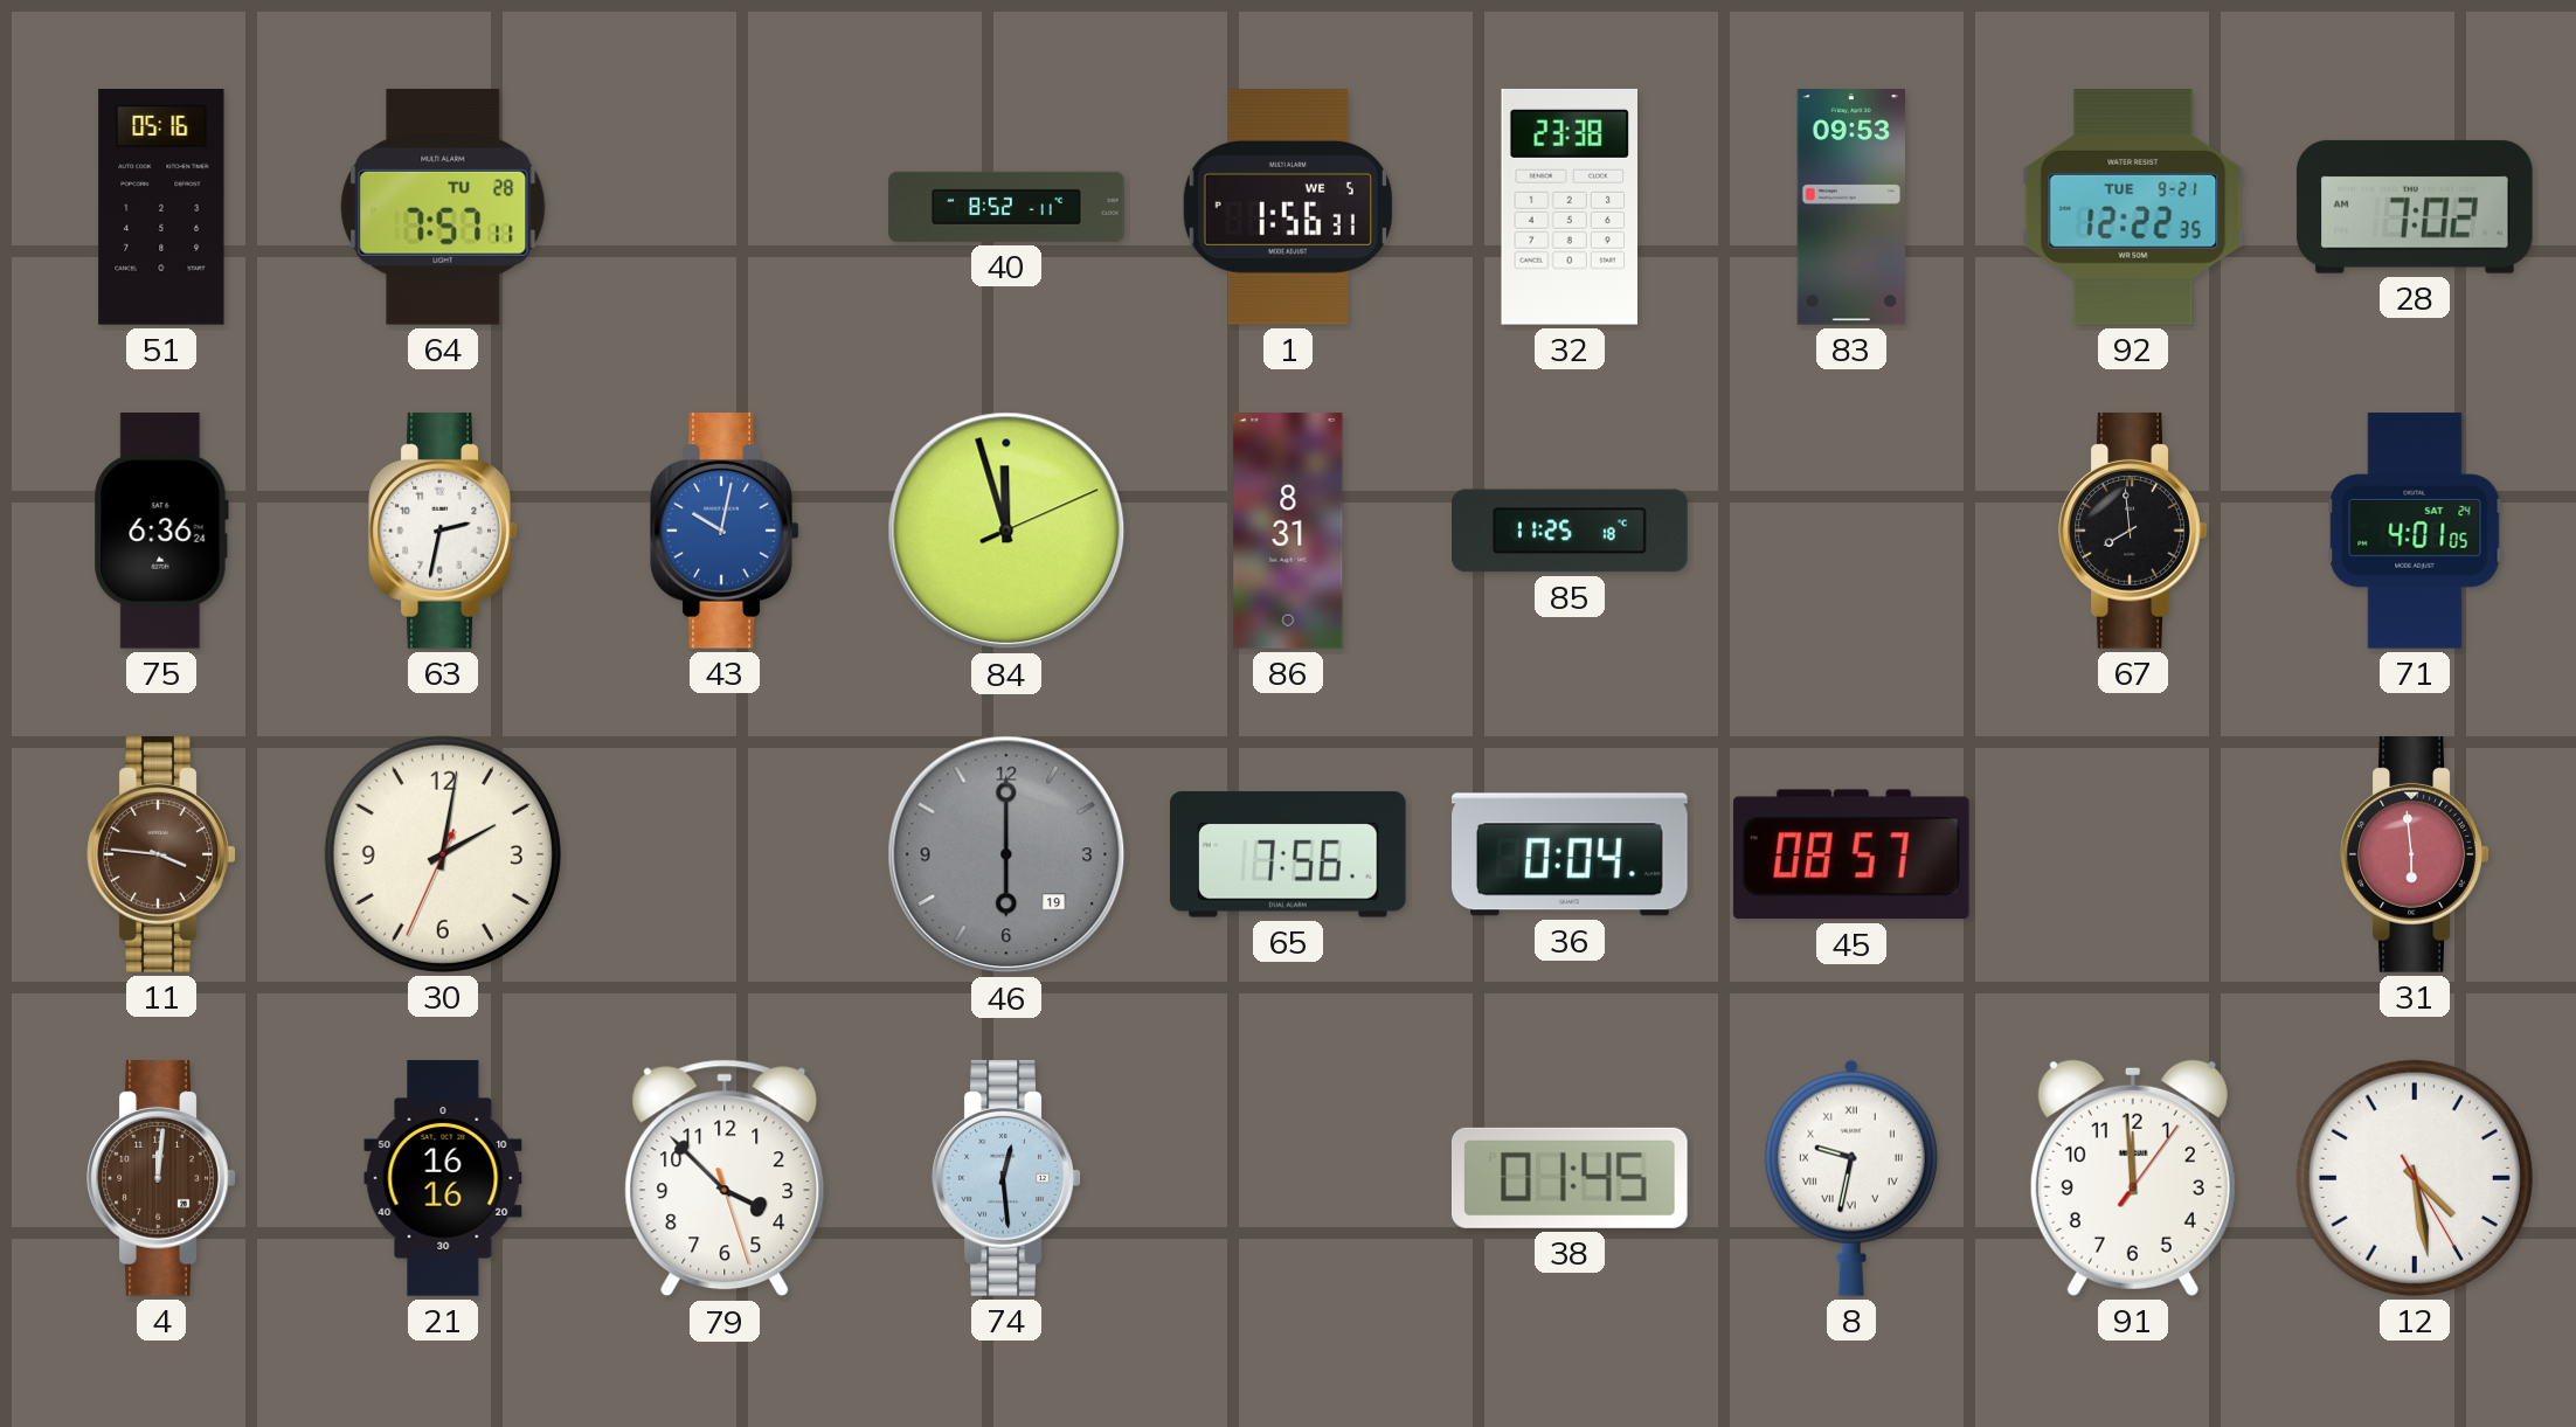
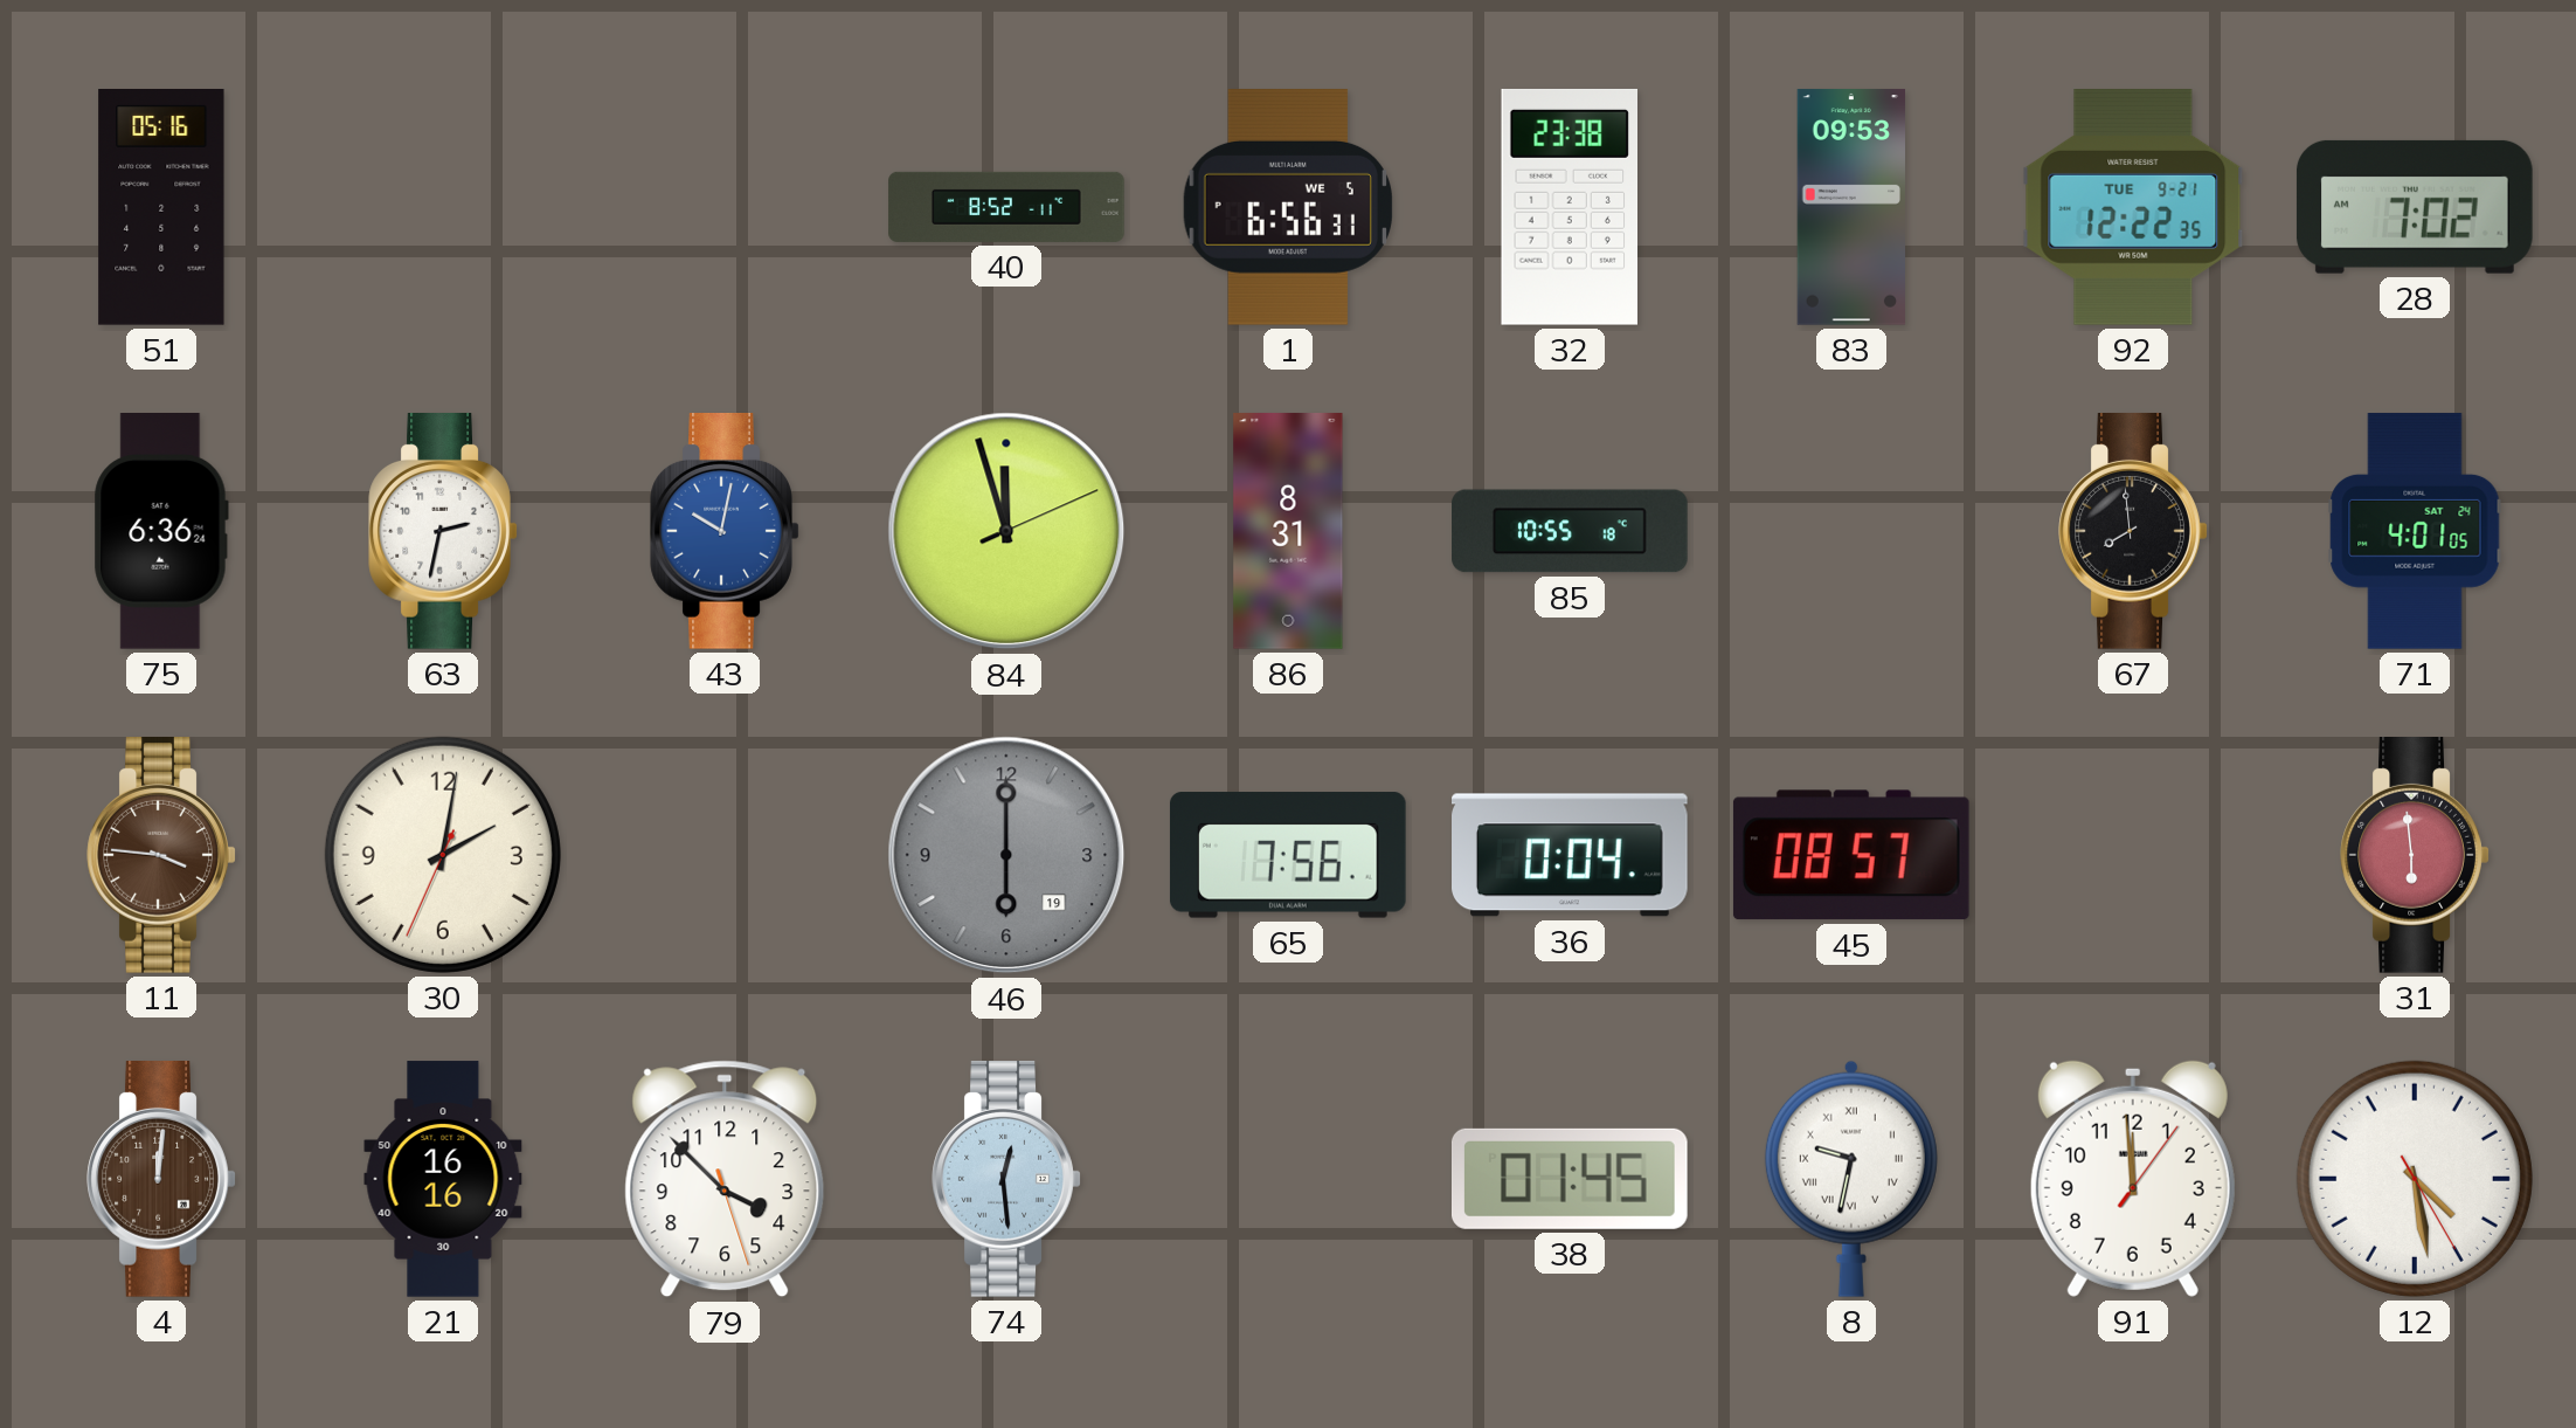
64: 7:57 -> none
1: 1:56 -> 6:56
85: 11:25 -> 10:55
